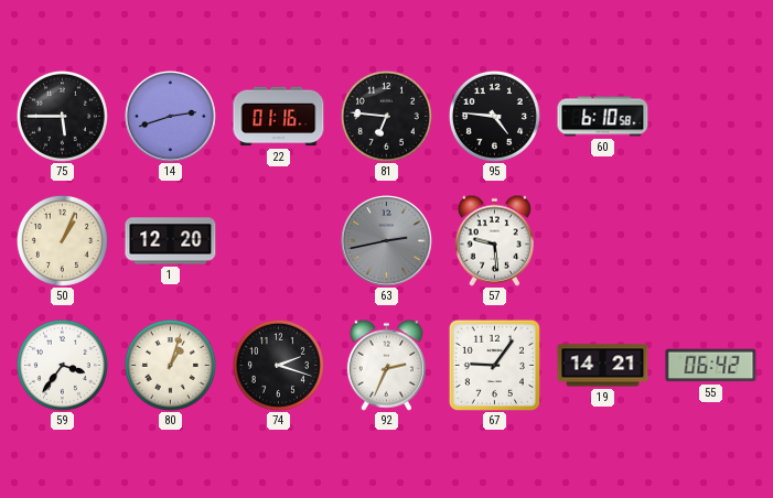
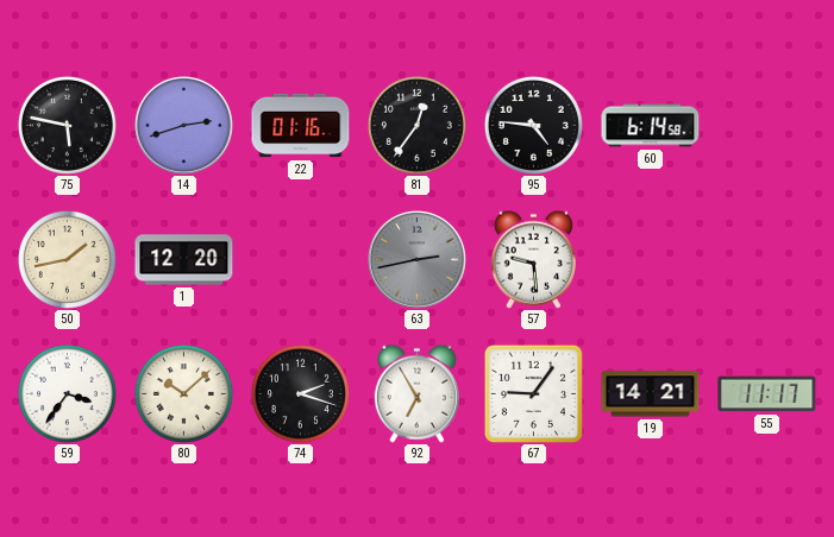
75: 5:45 -> 5:47
81: 6:46 -> 12:36
60: 6:10 -> 6:14
50: 1:04 -> 1:43
80: 1:03 -> 10:08
92: 2:34 -> 6:55
55: 06:42 -> 11:17
